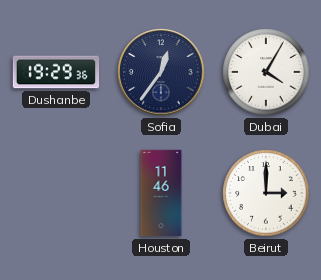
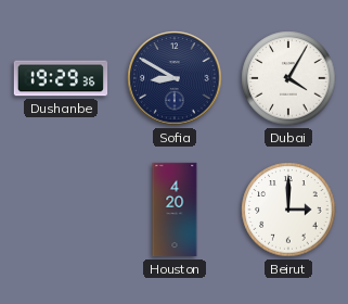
Sofia: 12:36 -> 8:50
Houston: 11:46 -> 4:20
